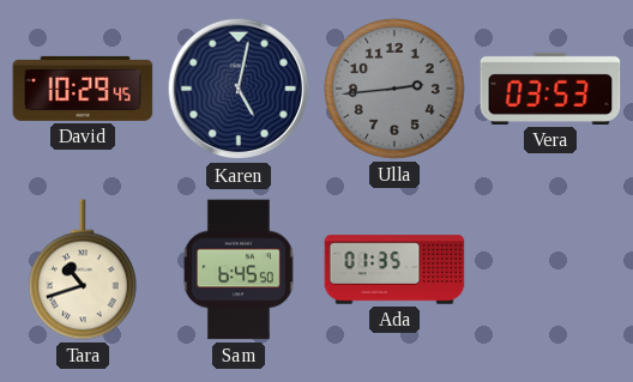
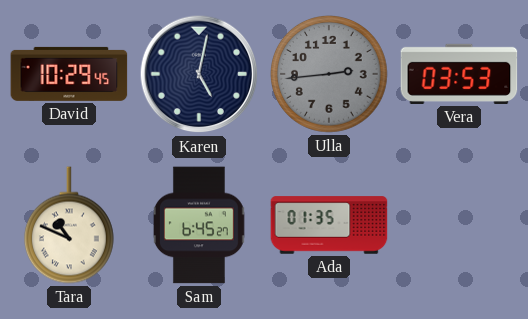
Tara: 10:42 -> 10:49
Sam: 6:45:50 -> 6:45:27
